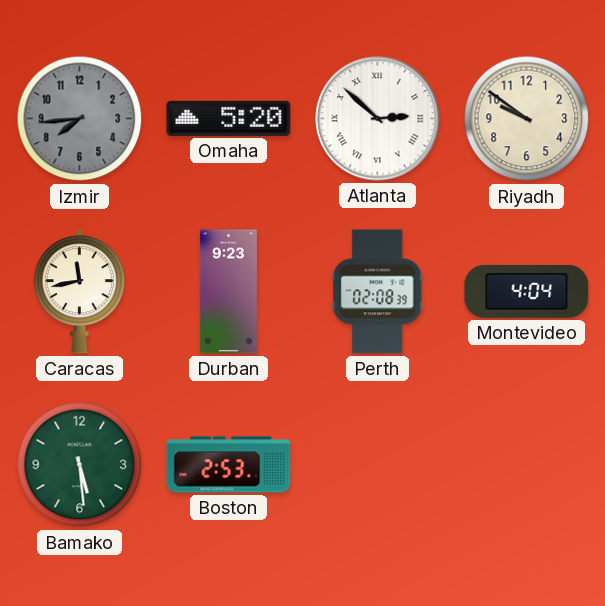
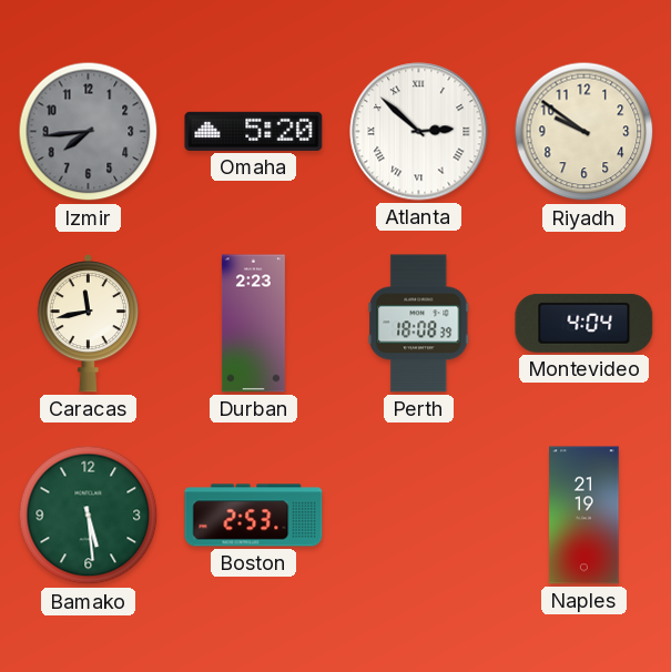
Durban: 9:23 -> 2:23
Perth: 02:08 -> 18:08
Naples: none -> 21:19
